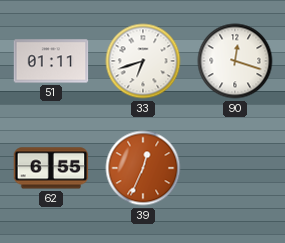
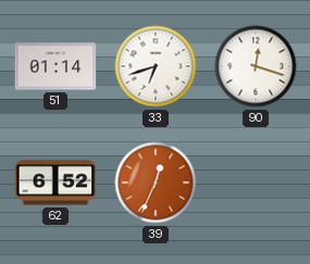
51: 01:11 -> 01:14
62: 6:55 -> 6:52
